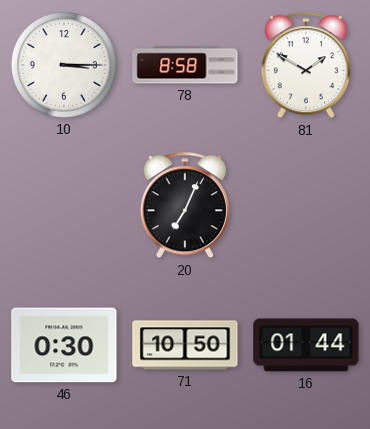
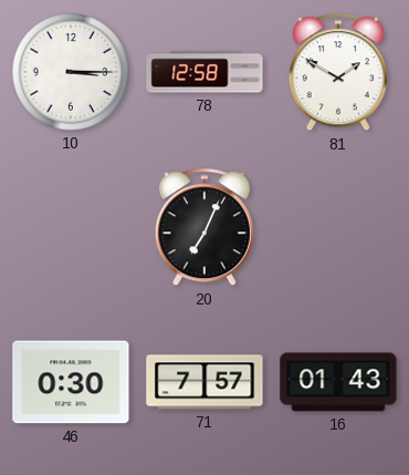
78: 8:58 -> 12:58
71: 10:50 -> 7:57
16: 01:44 -> 01:43
